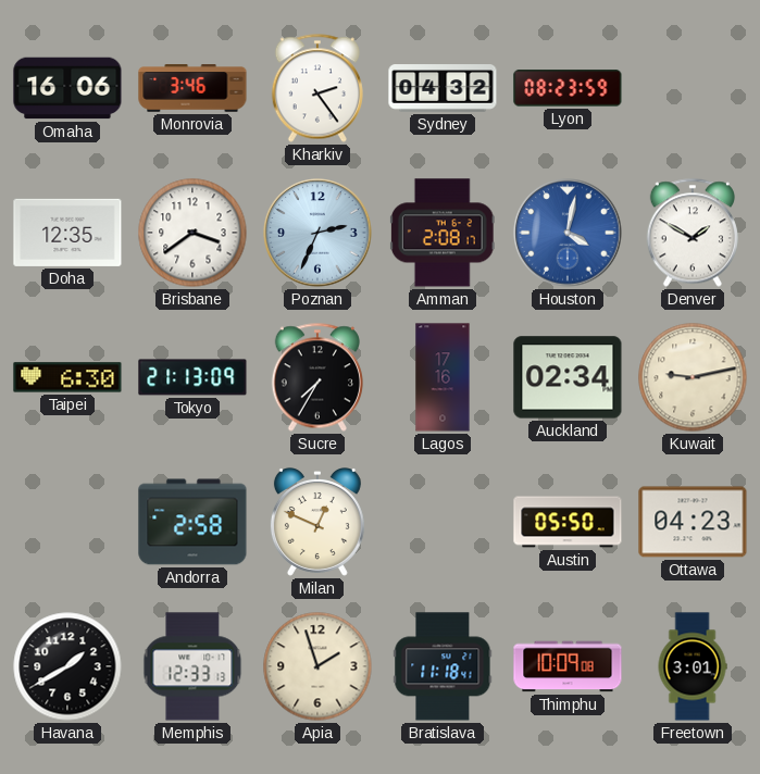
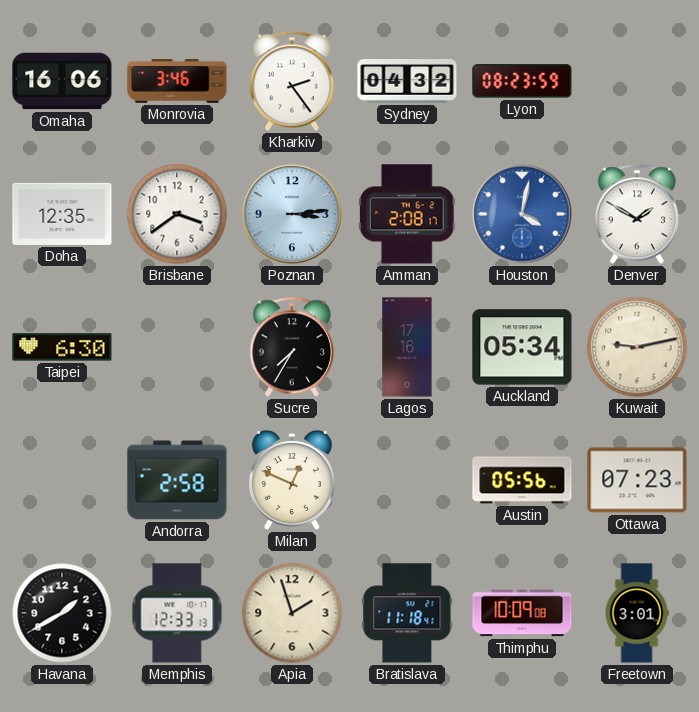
Poznan: 2:34 -> 3:14
Tokyo: 21:13 -> none
Auckland: 02:34 -> 05:34
Austin: 05:50 -> 05:56
Ottawa: 04:23 -> 07:23
